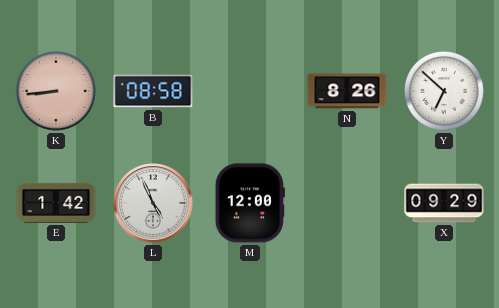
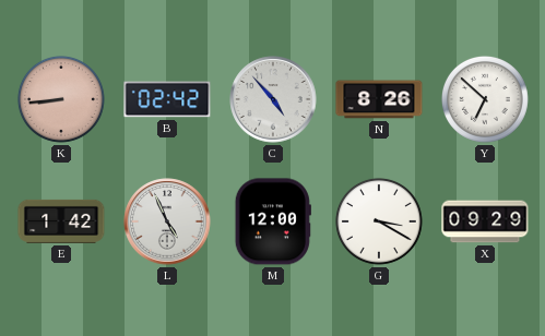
B: 08:58 -> 02:42
C: none -> 4:53
G: none -> 3:20
